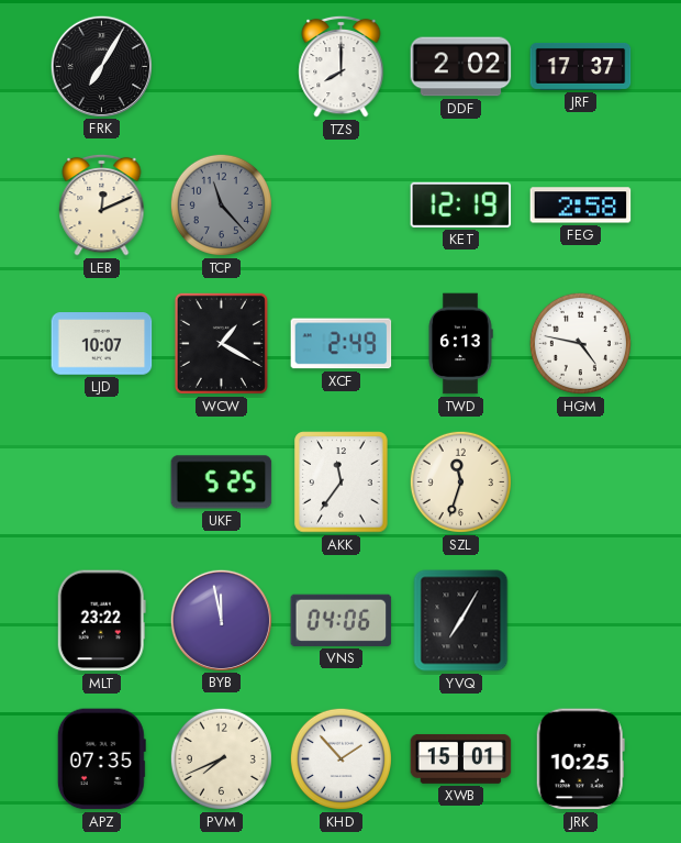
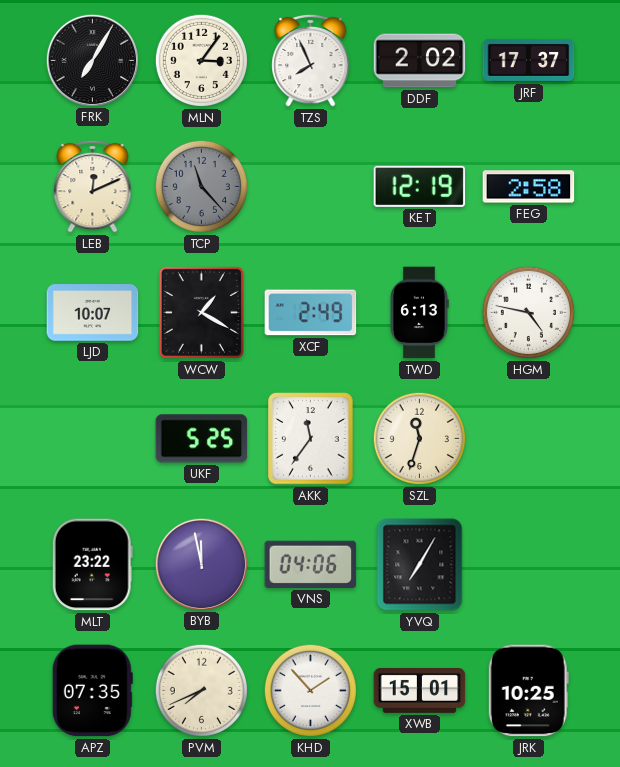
MLN: none -> 3:06
TZS: 8:00 -> 7:56
